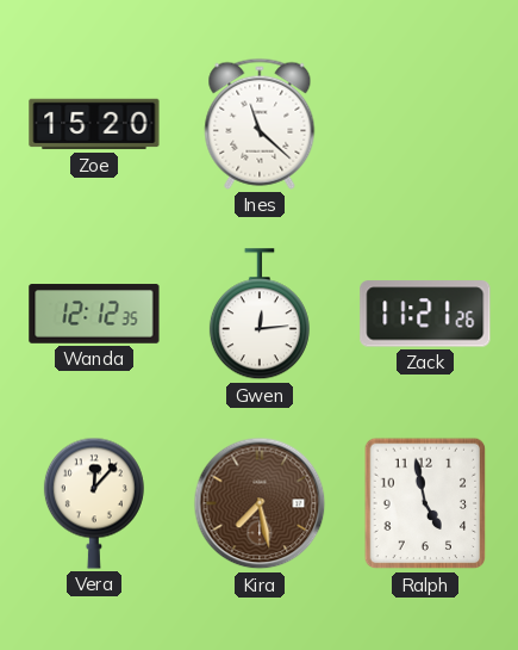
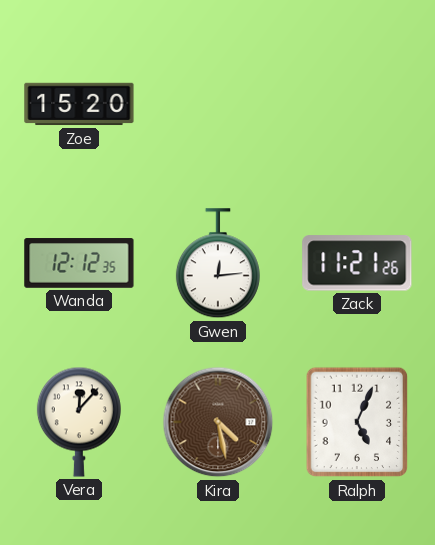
Ines: 11:22 -> none
Kira: 7:28 -> 4:28
Ralph: 4:58 -> 5:04
